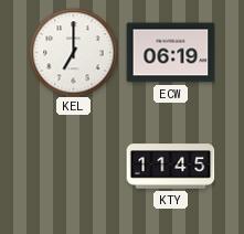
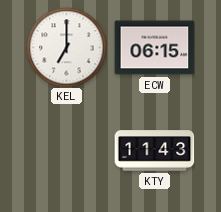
ECW: 06:19 -> 06:15
KTY: 11:45 -> 11:43
